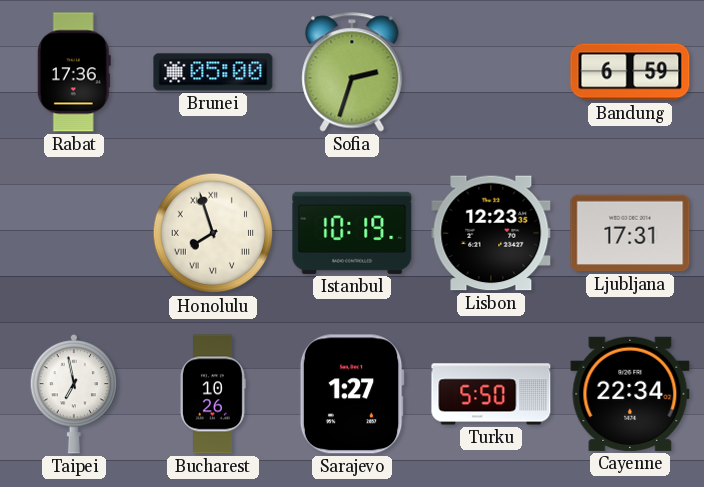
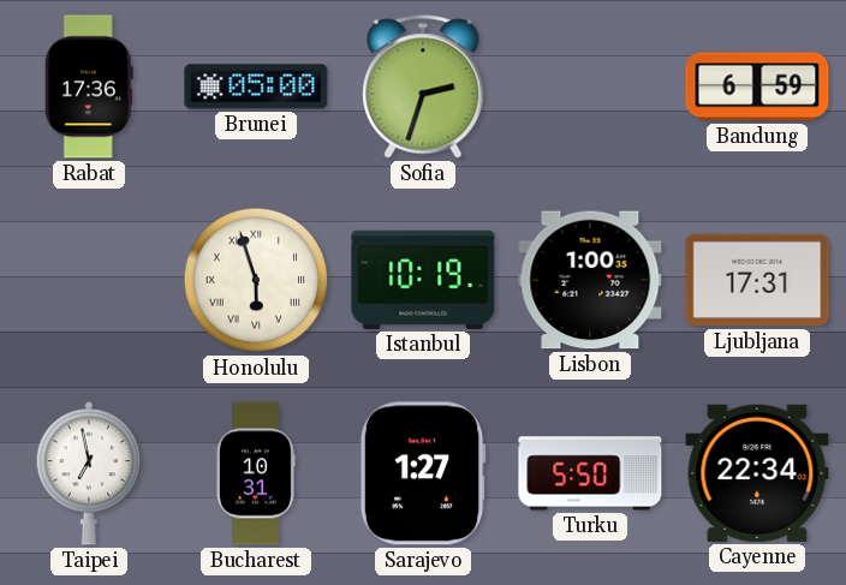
Honolulu: 7:57 -> 5:57
Lisbon: 12:23 -> 1:00
Bucharest: 10:26 -> 10:31
